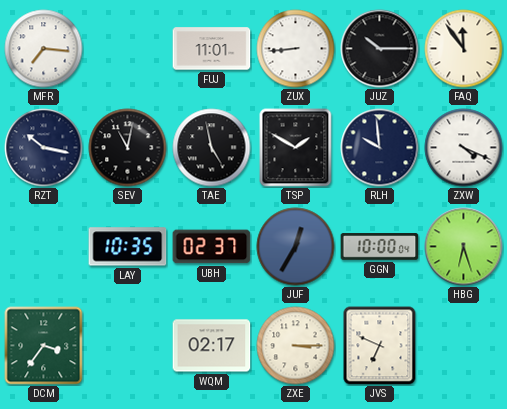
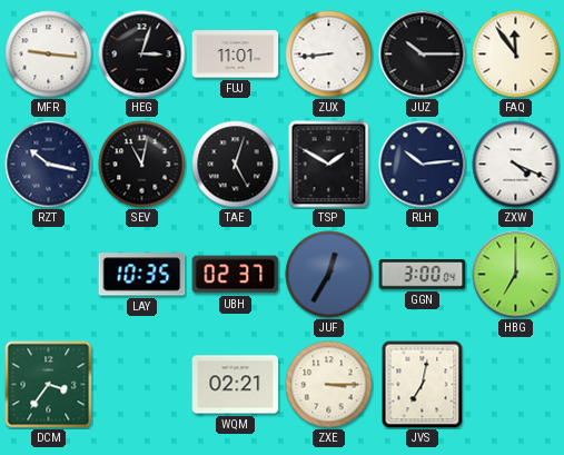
MFR: 7:16 -> 9:16
HEG: none -> 3:03
TAE: 4:58 -> 5:03
RLH: 9:59 -> 10:14
GGN: 10:00 -> 3:00
HBG: 6:27 -> 7:00
WQM: 02:17 -> 02:21
JVS: 6:49 -> 7:02
